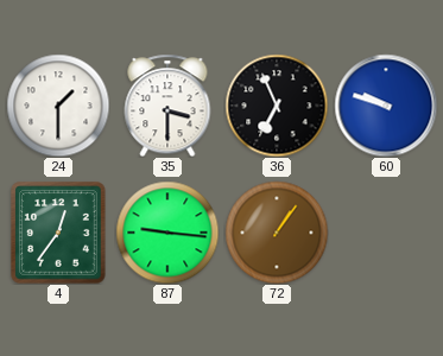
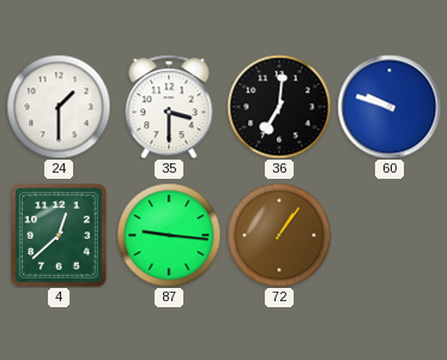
36: 6:56 -> 7:01
4: 12:36 -> 12:38
